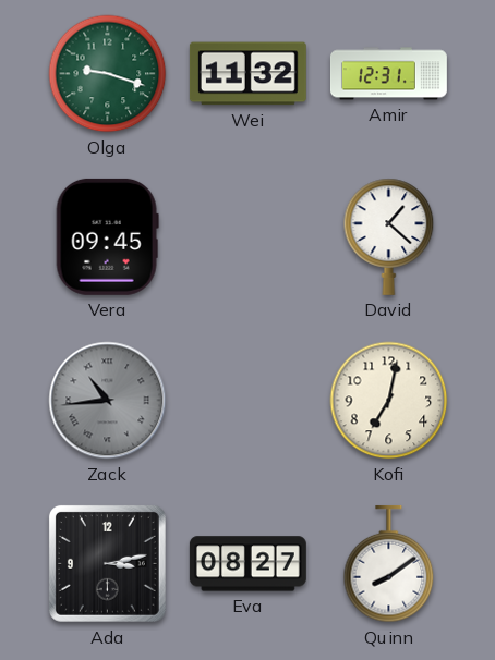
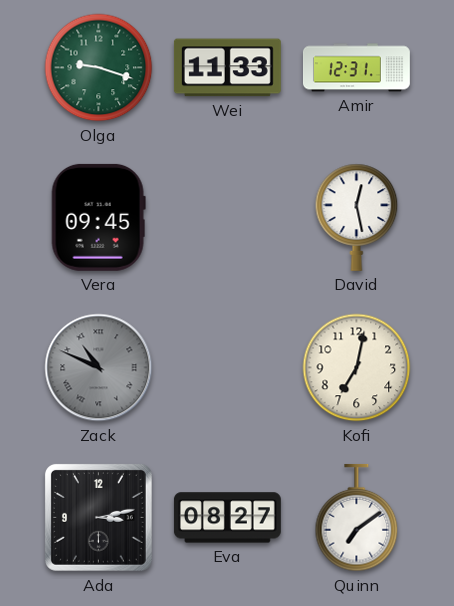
Wei: 11:32 -> 11:33
David: 1:22 -> 12:28
Zack: 10:44 -> 10:49
Quinn: 8:09 -> 7:09
